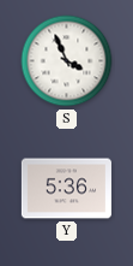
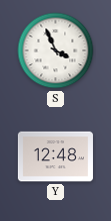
Y: 5:36 -> 12:48
